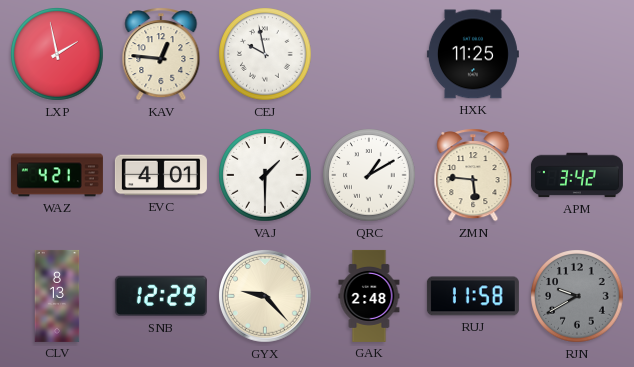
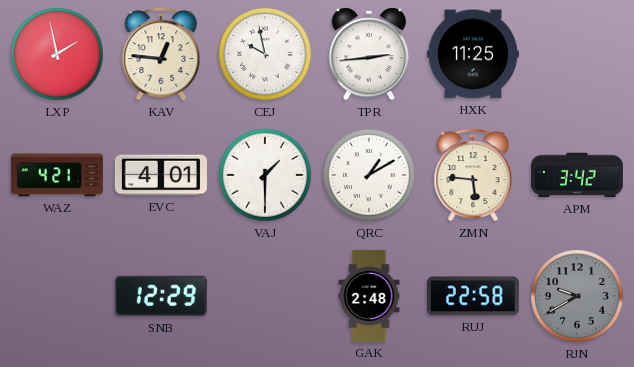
TPR: none -> 2:44
CLV: 8:13 -> none
GYX: 9:23 -> none
RUJ: 11:58 -> 22:58
